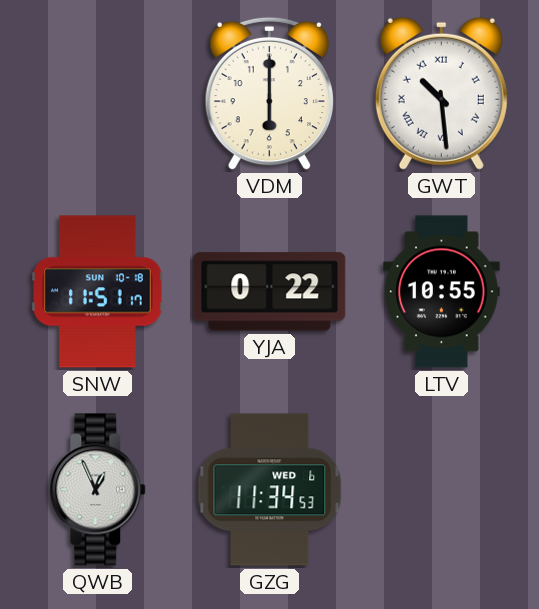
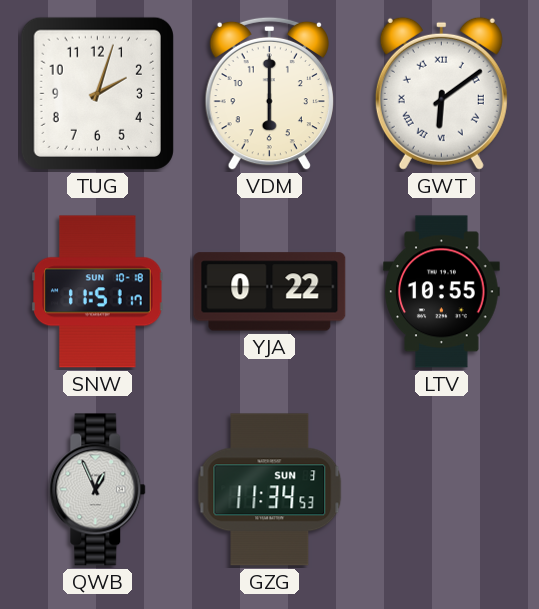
TUG: none -> 2:03
GWT: 10:29 -> 6:09
GZG date: WED 6 -> SUN 3
